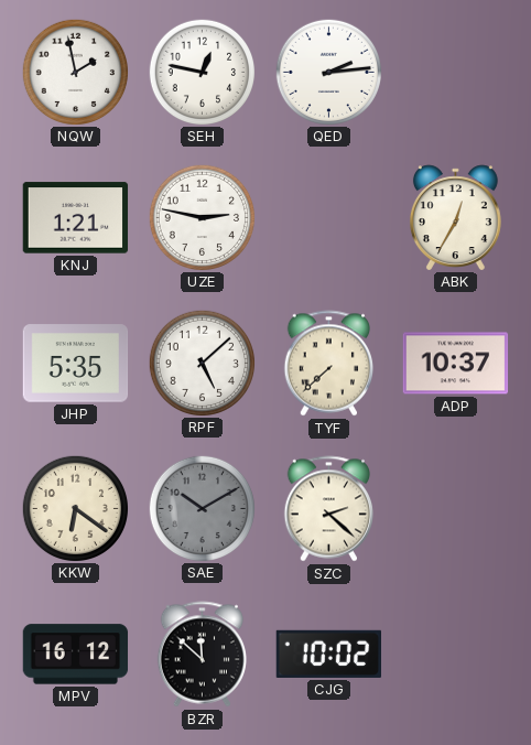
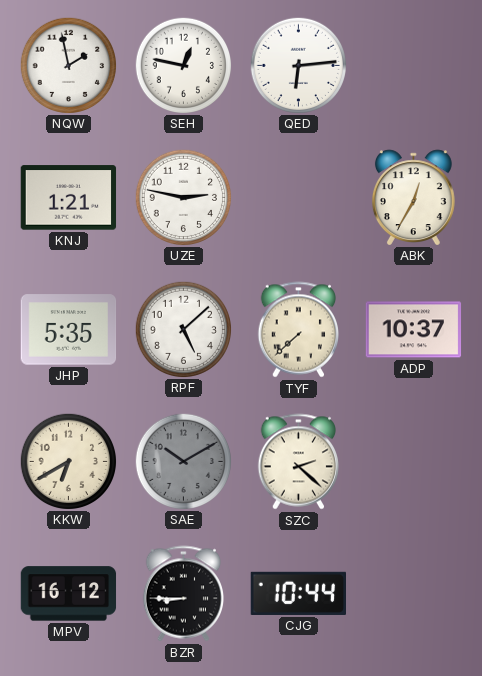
QED: 2:14 -> 6:14
KKW: 6:21 -> 6:40
BZR: 11:52 -> 8:45
CJG: 10:02 -> 10:44
